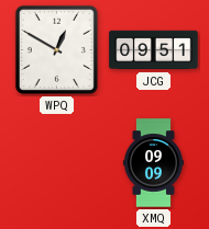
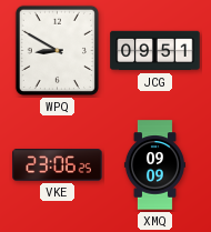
WPQ: 12:50 -> 8:50
VKE: none -> 23:06
